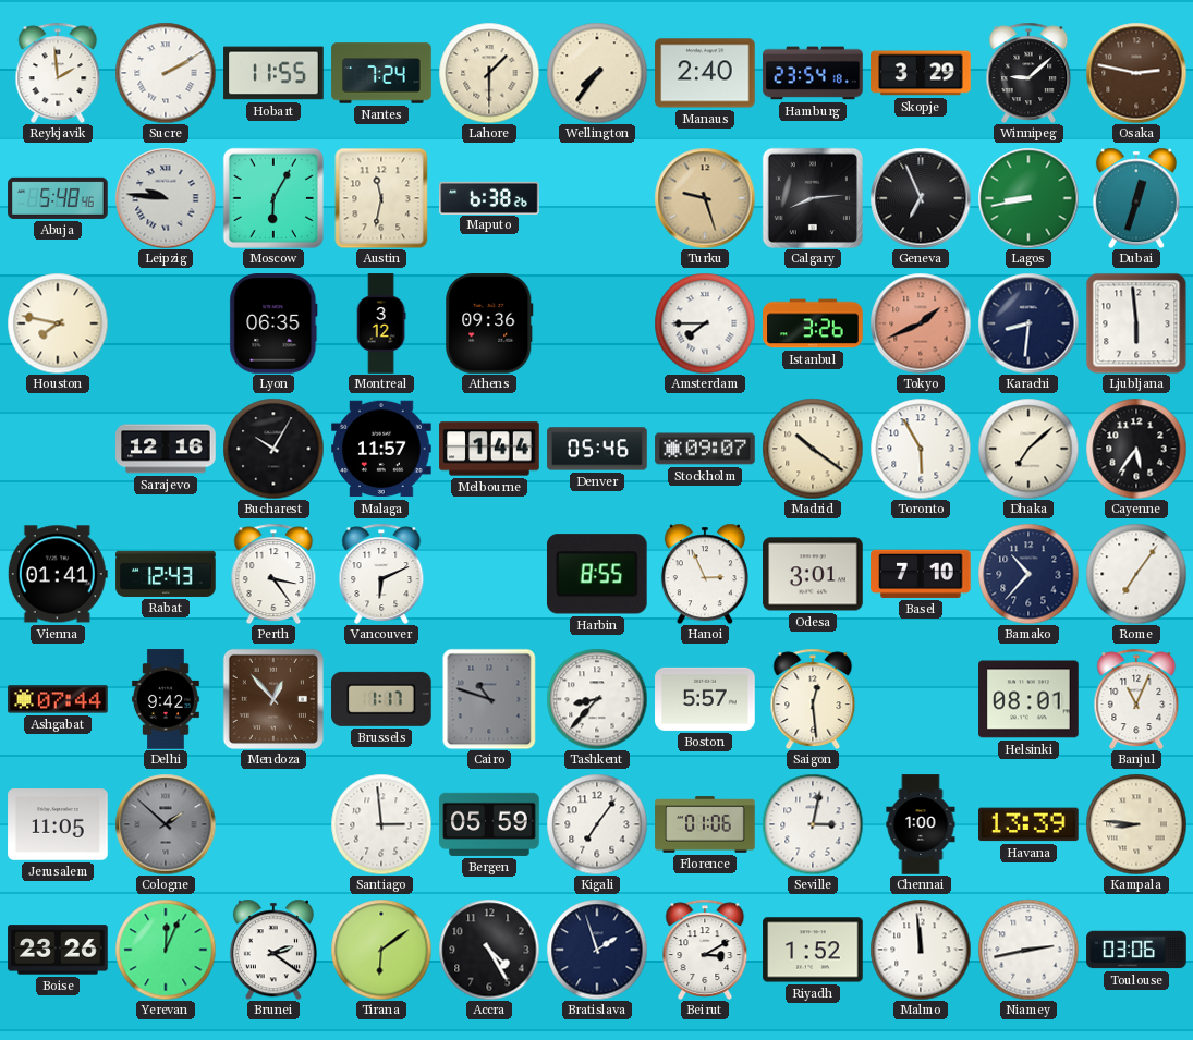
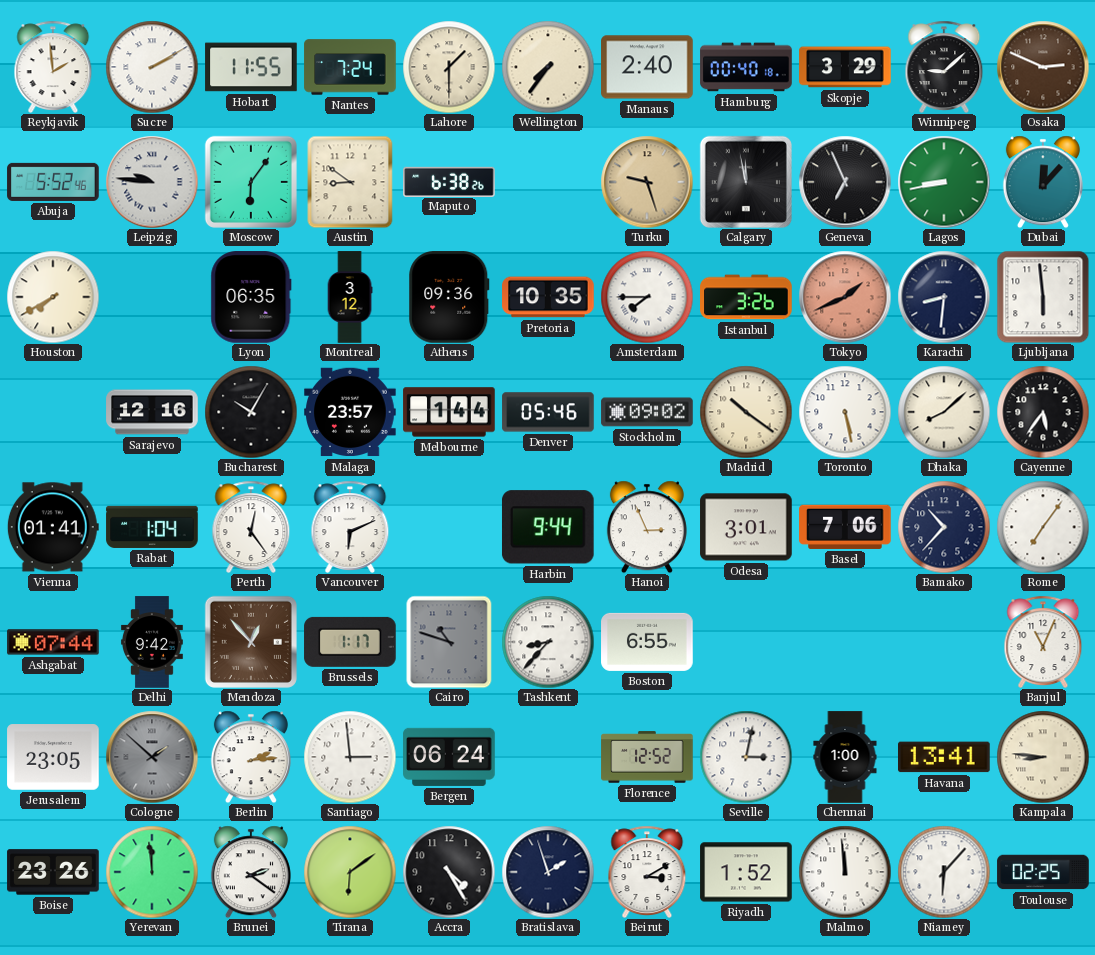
Hamburg: 23:54 -> 00:40
Osaka: 2:47 -> 2:49
Abuja: 5:48 -> 5:52
Moscow: 6:05 -> 6:06
Austin: 11:32 -> 8:51
Calgary: 8:14 -> 11:58
Dubai: 12:33 -> 12:07
Houston: 7:47 -> 7:40
Pretoria: none -> 10:35
Malaga: 11:57 -> 23:57
Stockholm: 09:07 -> 09:02
Toronto: 5:55 -> 5:28
Dhaka: 7:08 -> 8:08
Rabat: 12:43 -> 1:04
Perth: 3:24 -> 12:24
Harbin: 8:55 -> 9:44
Basel: 7:10 -> 7:06
Boston: 5:57 -> 6:55
Saigon: 12:29 -> none
Helsinki: 08:01 -> none
Jerusalem: 11:05 -> 23:05
Berlin: none -> 2:14
Bergen: 05:59 -> 06:24
Kigali: 7:06 -> none
Florence: 01:06 -> 12:52
Havana: 13:39 -> 13:41
Yerevan: 12:04 -> 11:59
Niamey: 2:43 -> 6:07
Toulouse: 03:06 -> 02:25
